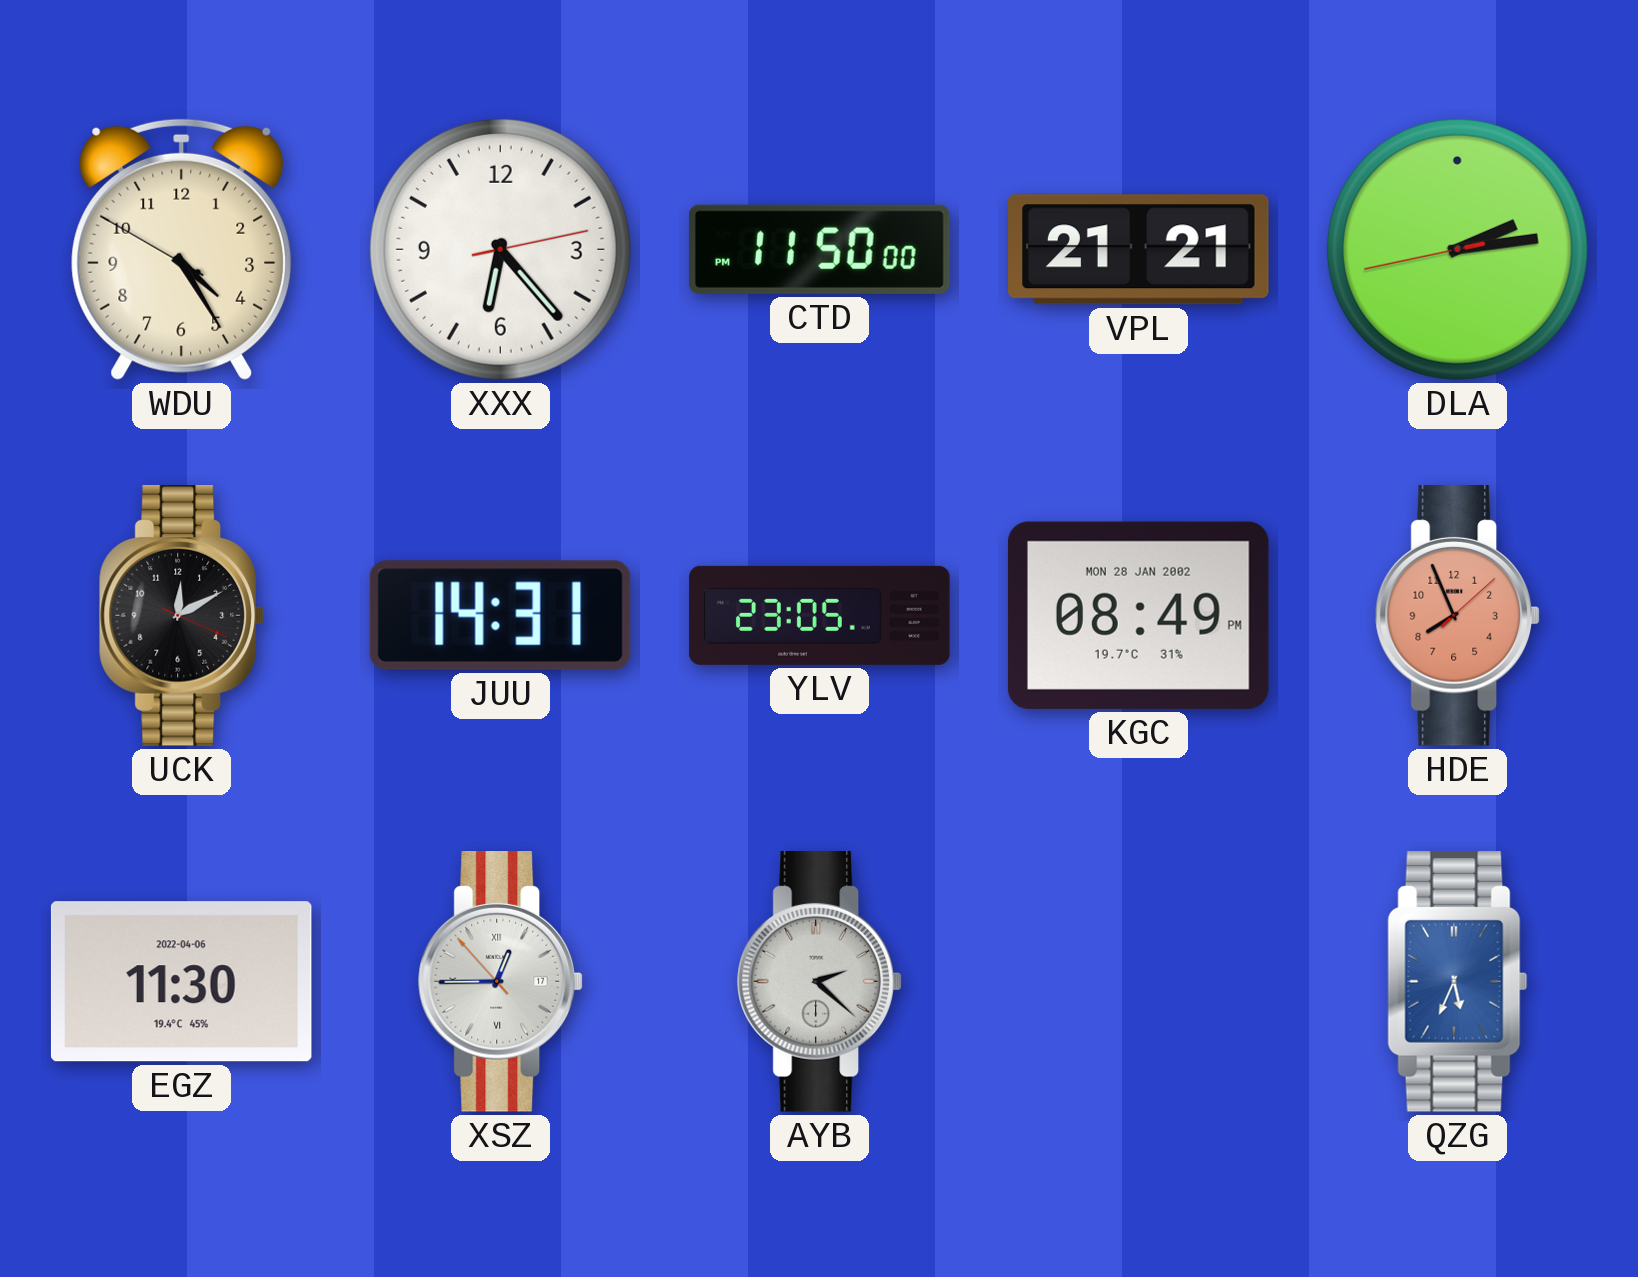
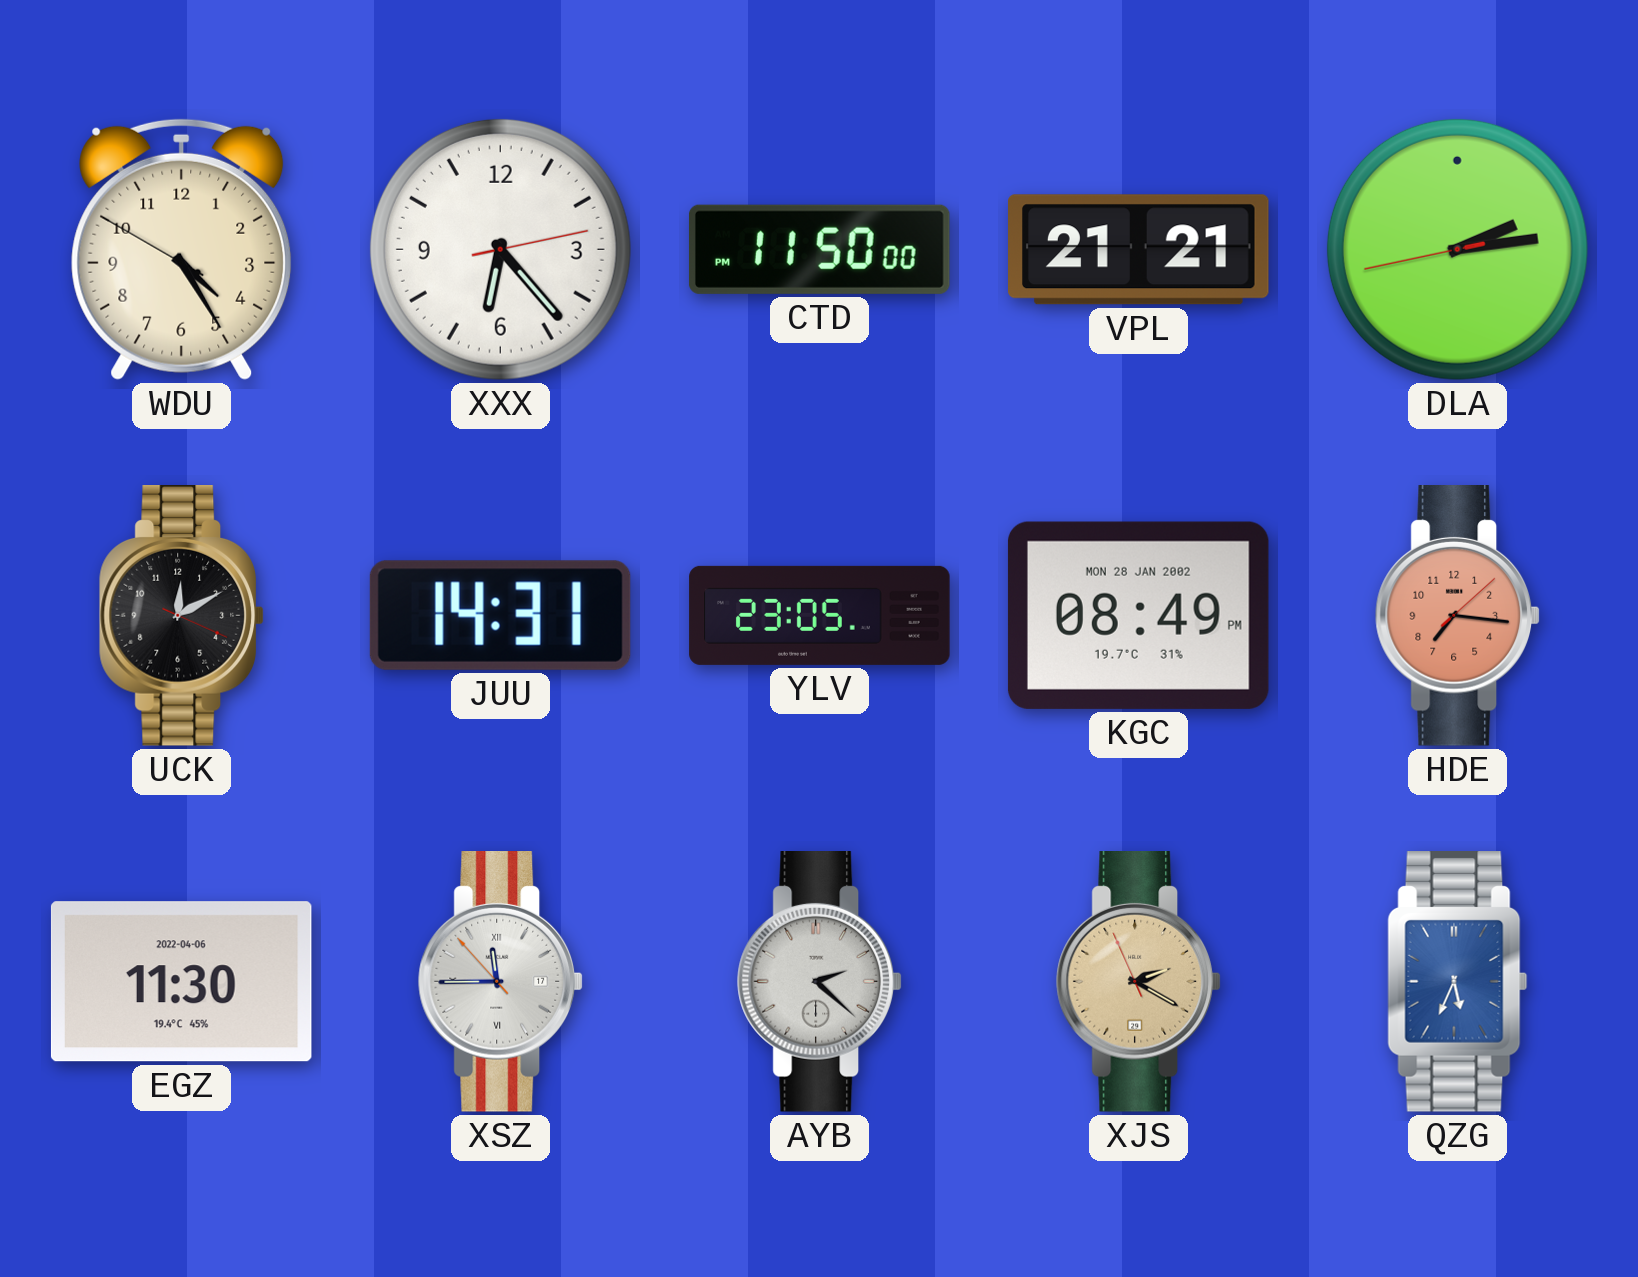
HDE: 7:56 -> 7:16
XSZ: 12:44 -> 11:44
XJS: none -> 2:19
